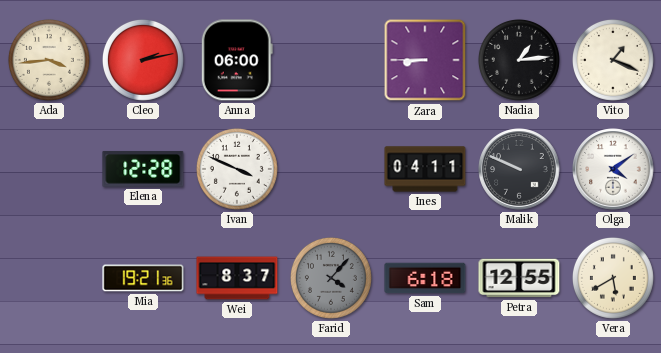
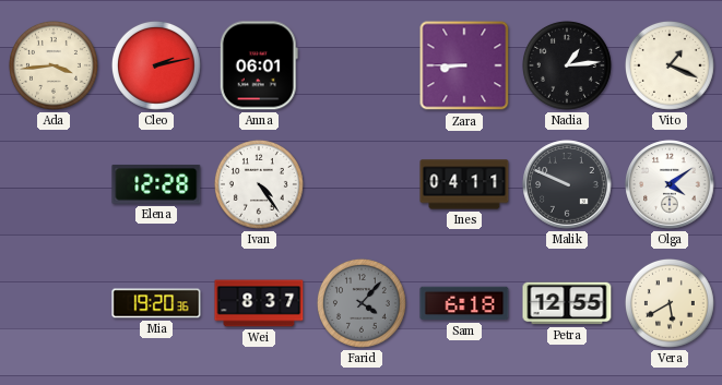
Anna: 06:00 -> 06:01
Ivan: 3:49 -> 4:24
Mia: 19:21 -> 19:20
